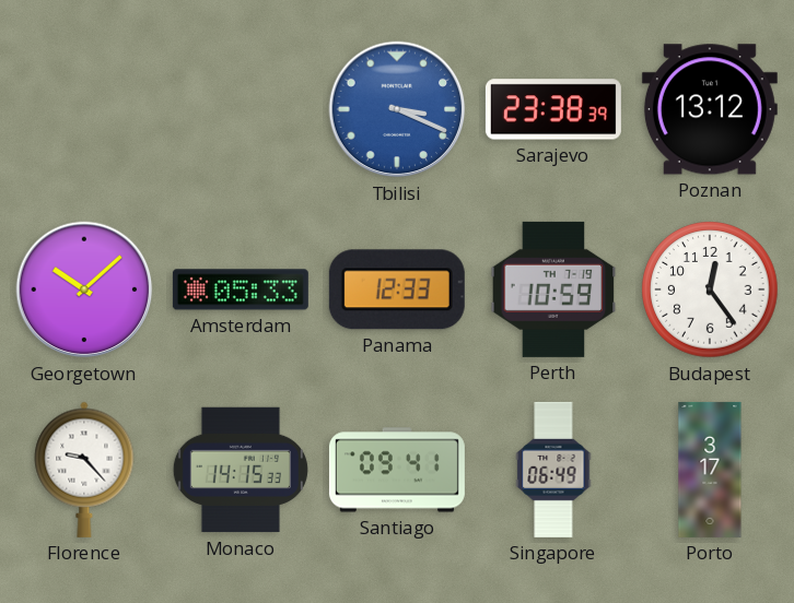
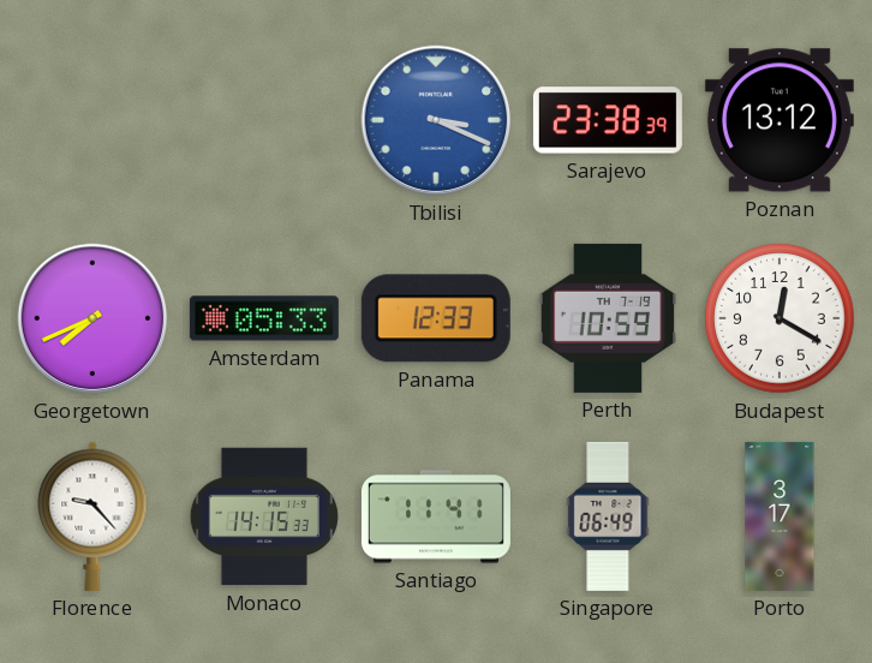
Georgetown: 10:08 -> 7:41
Budapest: 12:24 -> 12:20
Santiago: 09:41 -> 11:41
